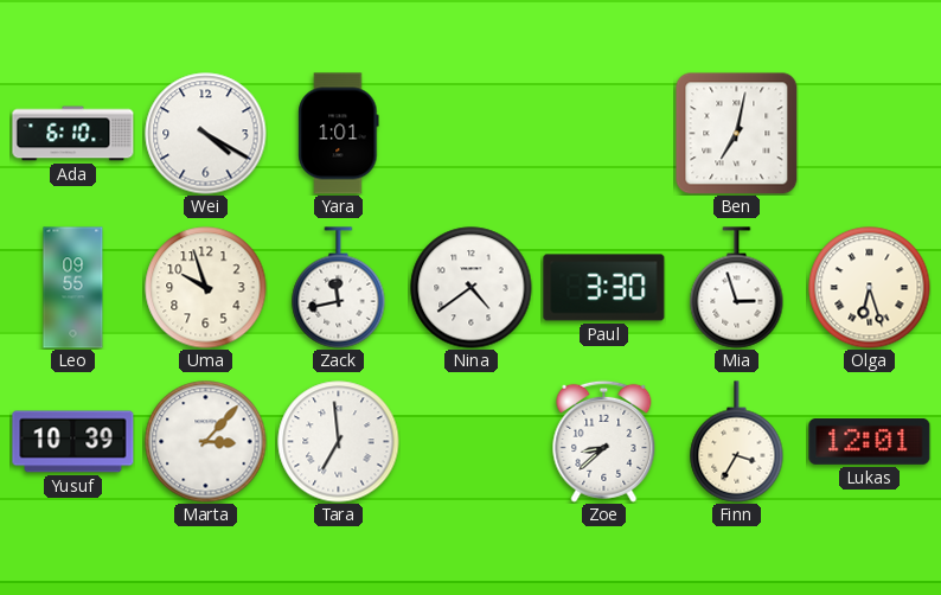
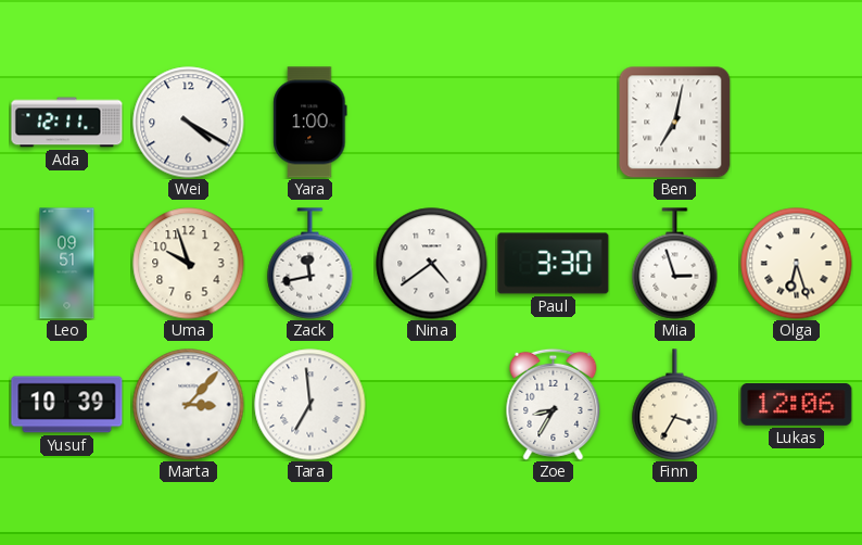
Ada: 6:10 -> 12:11
Yara: 1:01 -> 1:00
Leo: 09:55 -> 09:51
Zoe: 8:38 -> 8:35
Lukas: 12:01 -> 12:06
